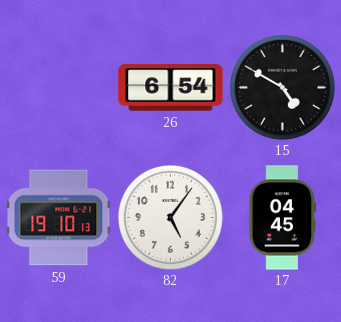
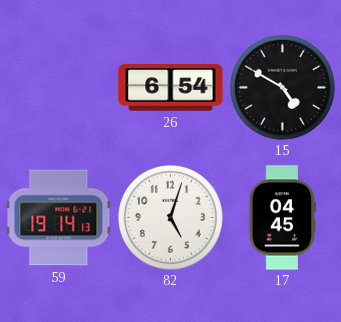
59: 19:10 -> 19:14
82: 5:06 -> 5:03
